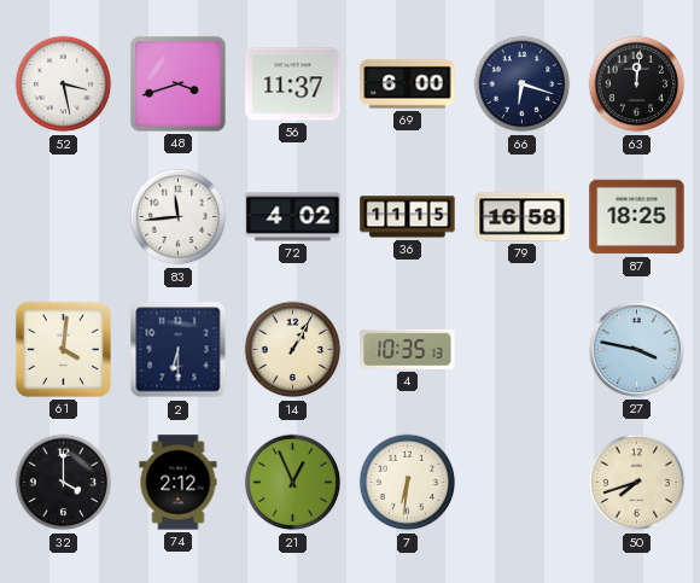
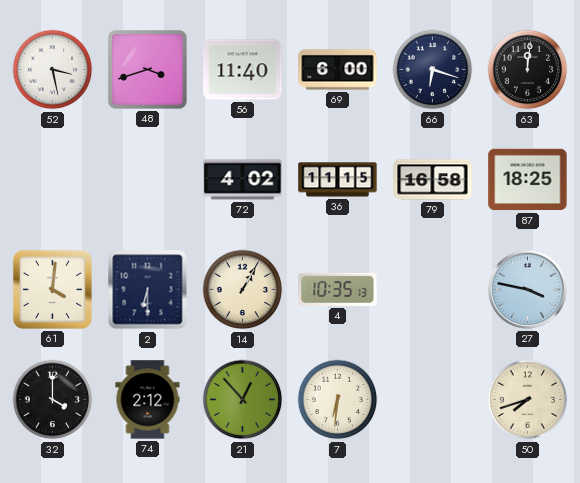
56: 11:37 -> 11:40
83: 11:44 -> none
21: 12:56 -> 12:53
